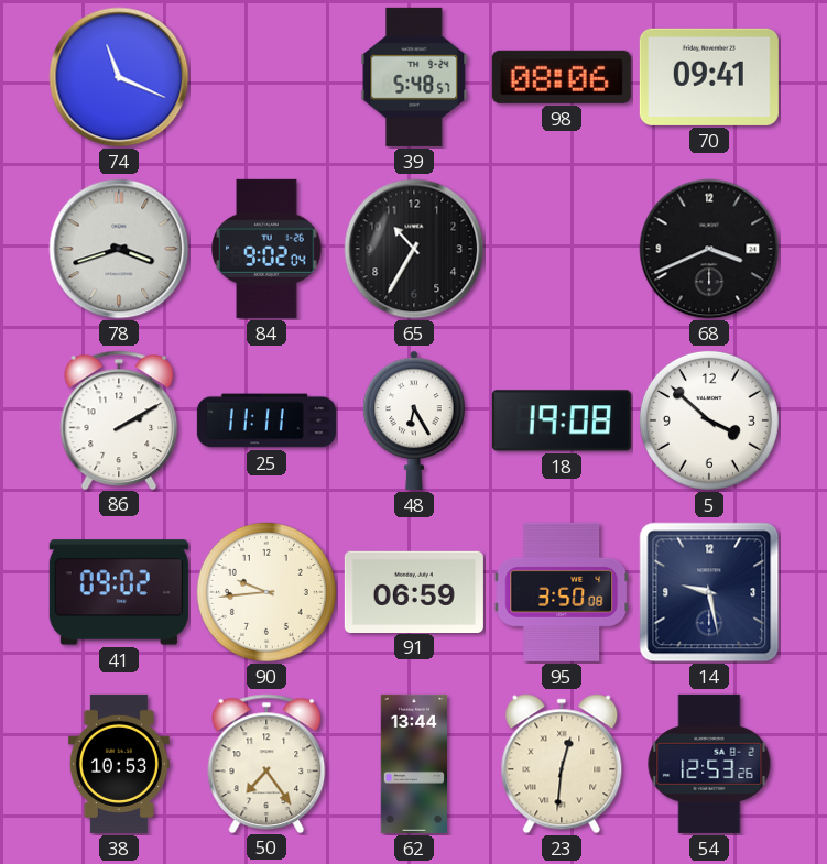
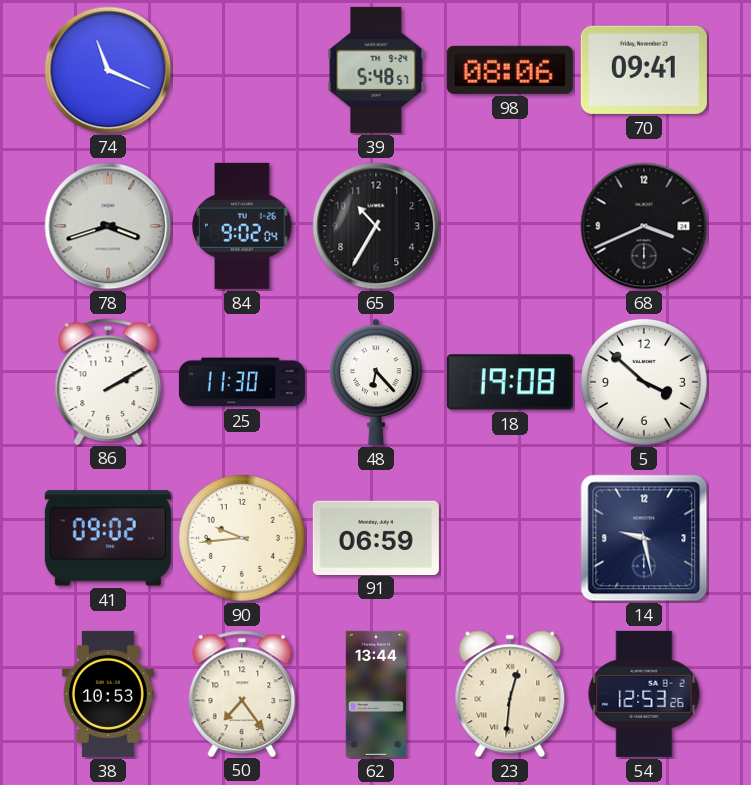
25: 11:11 -> 11:30
48: 6:25 -> 6:23
95: 3:50 -> none
